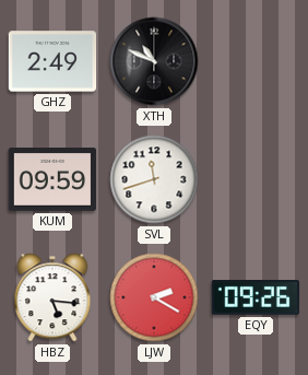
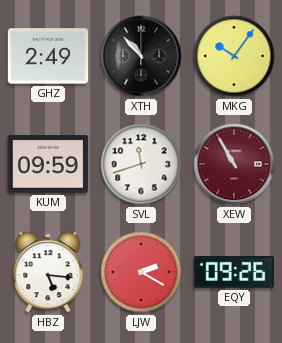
XTH: 10:49 -> 10:53
MKG: none -> 10:06
XEW: none -> 10:55
